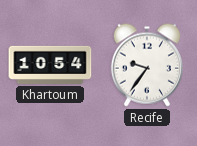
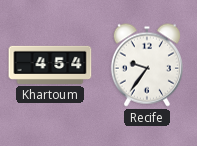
Khartoum: 10:54 -> 4:54
